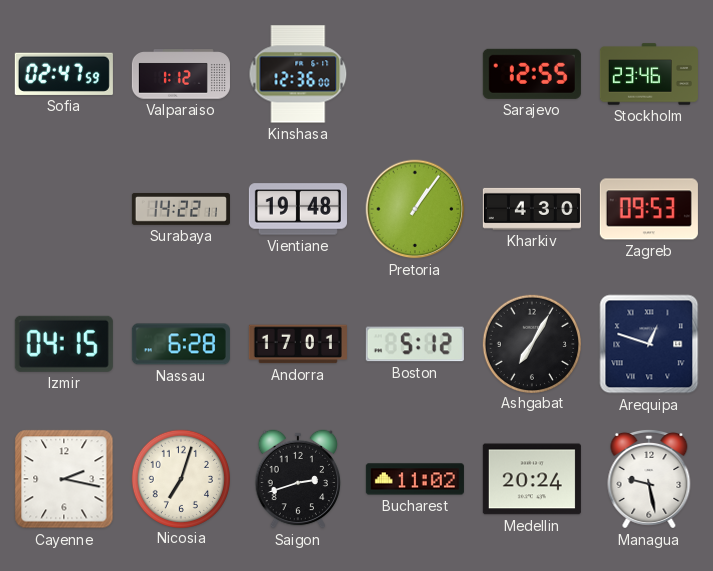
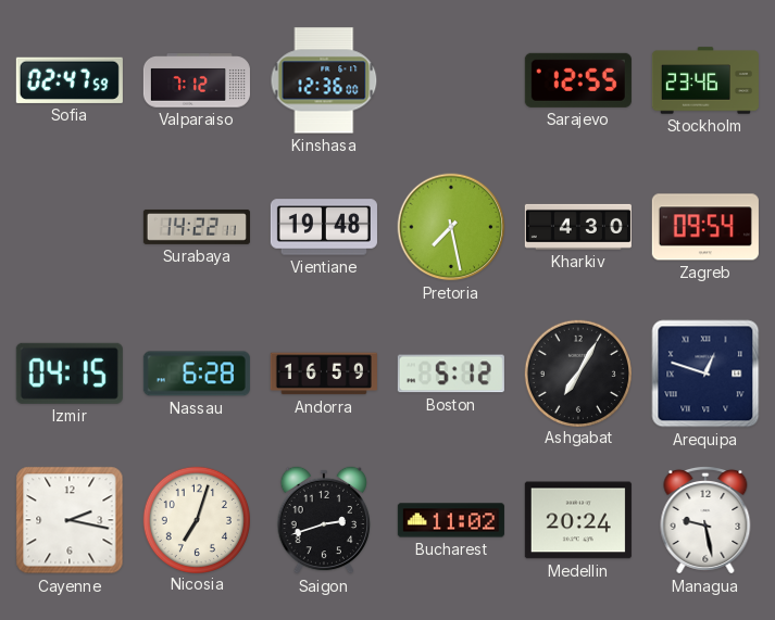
Valparaiso: 1:12 -> 7:12
Pretoria: 1:06 -> 7:28
Zagreb: 09:53 -> 09:54
Andorra: 17:01 -> 16:59
